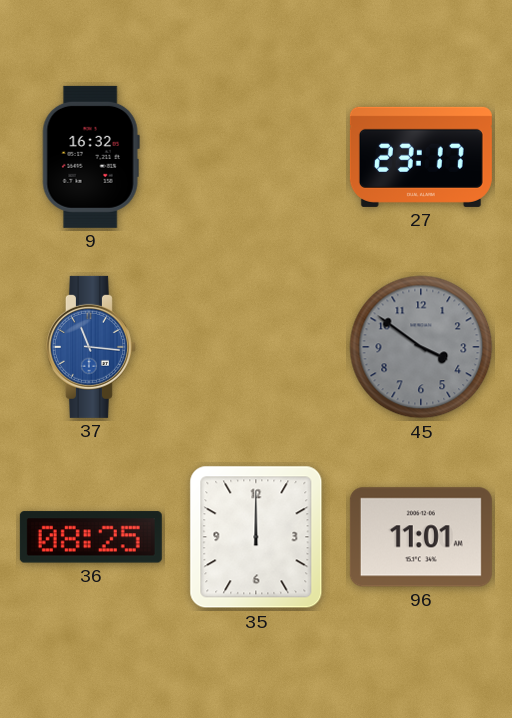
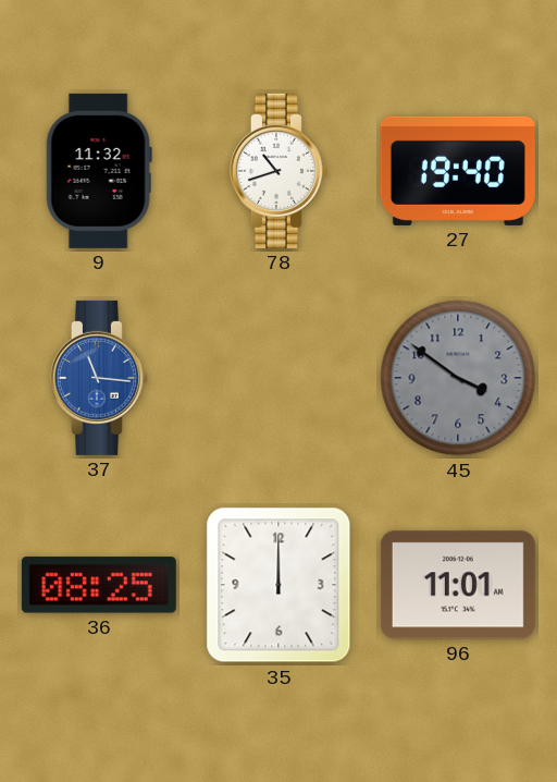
9: 16:32 -> 11:32
78: none -> 10:42
27: 23:17 -> 19:40
